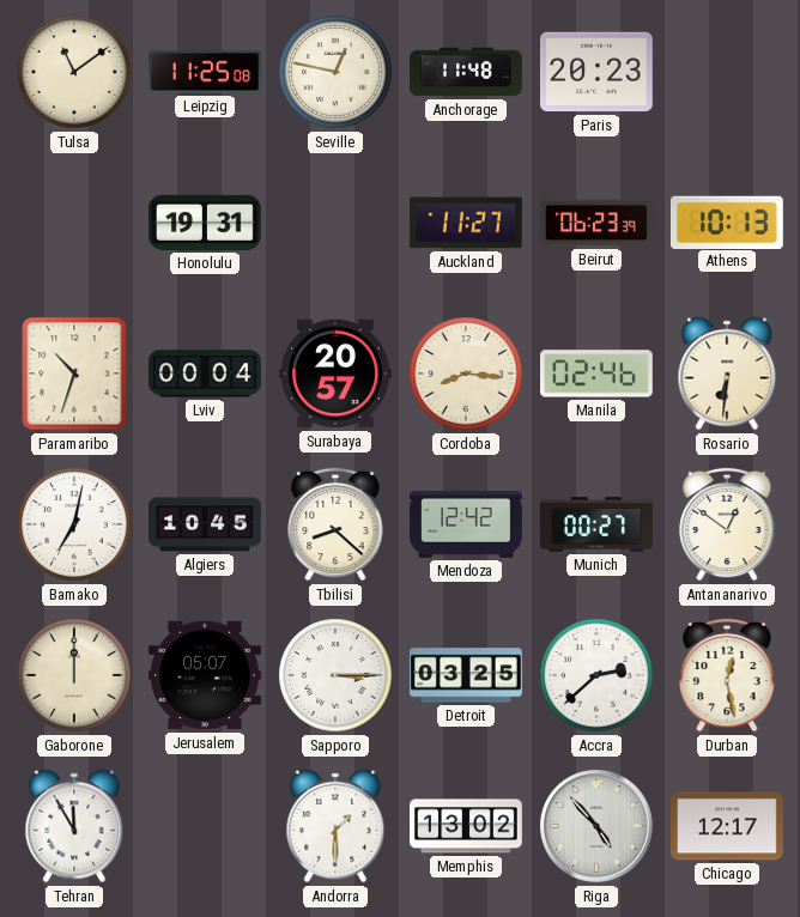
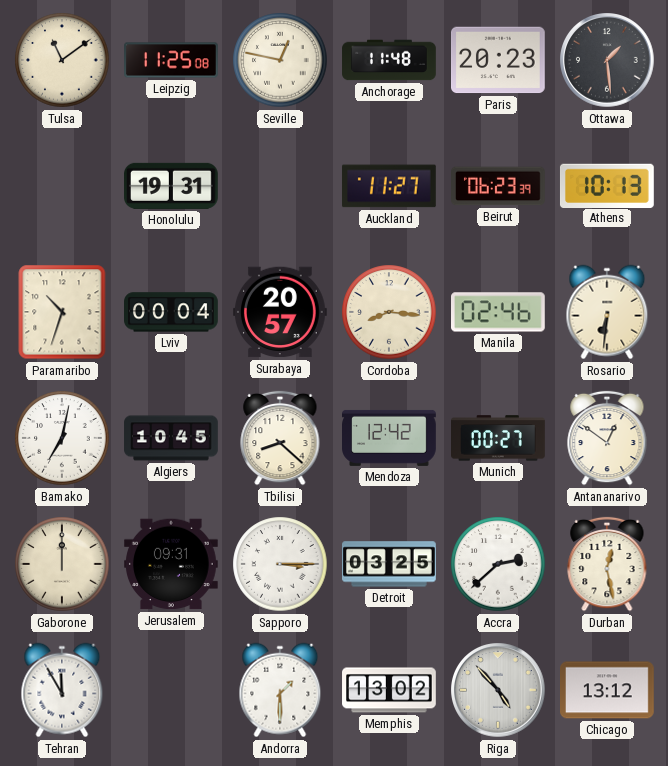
Ottawa: none -> 1:29
Jerusalem: 05:07 -> 09:31
Chicago: 12:17 -> 13:12
